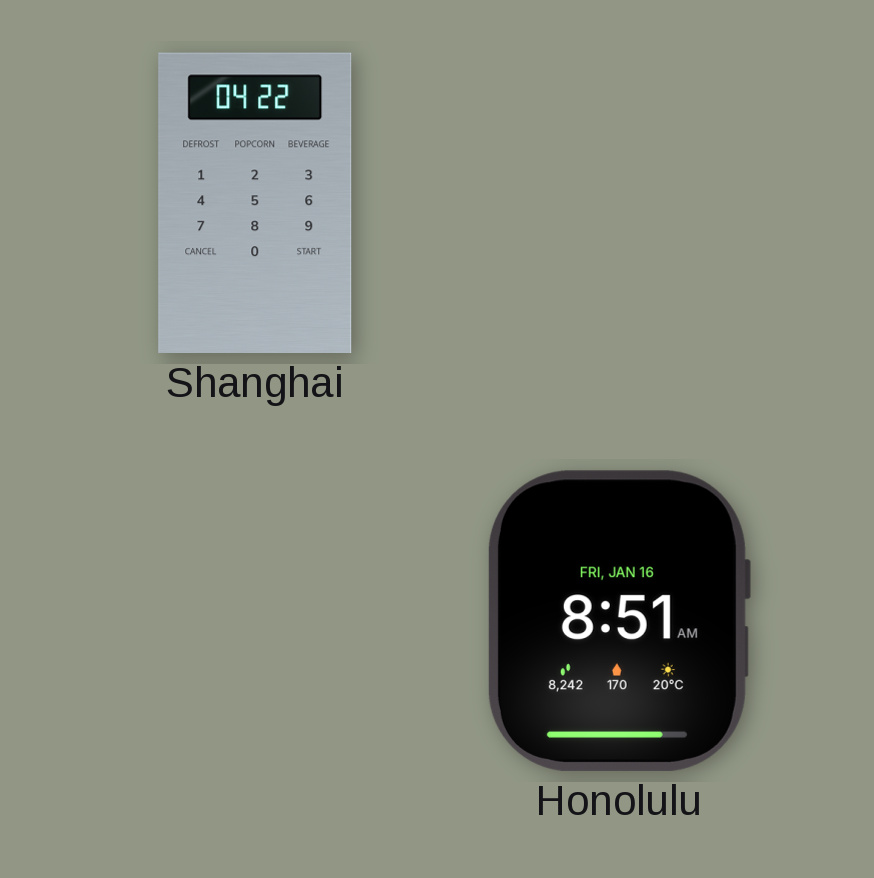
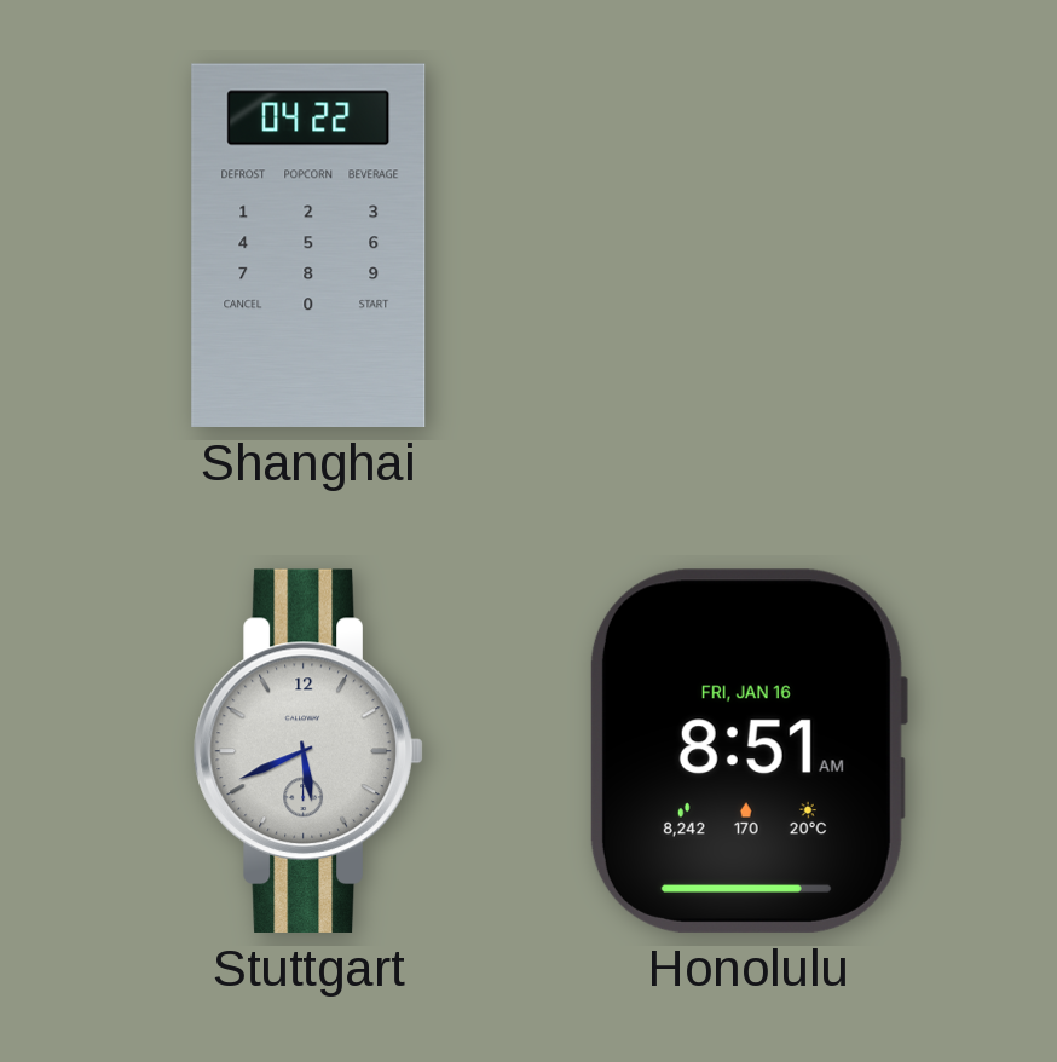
Stuttgart: none -> 5:41
